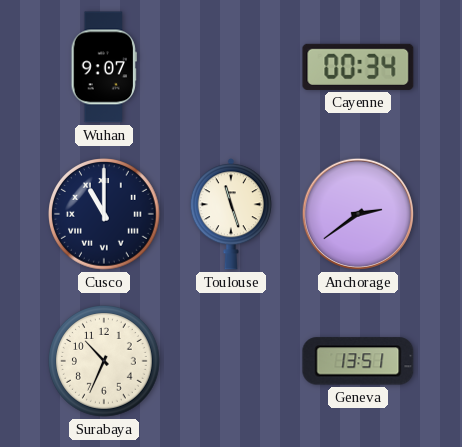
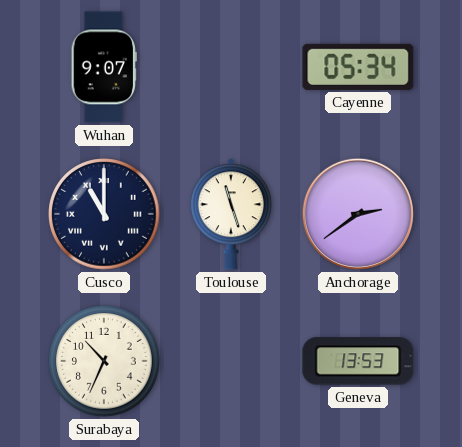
Cayenne: 00:34 -> 05:34
Geneva: 13:51 -> 13:53
